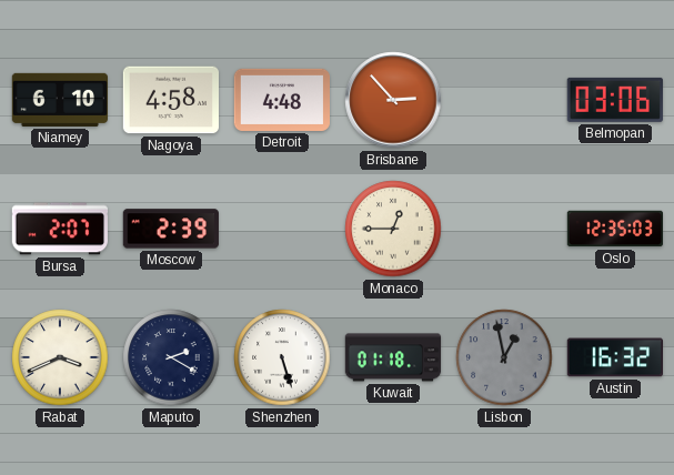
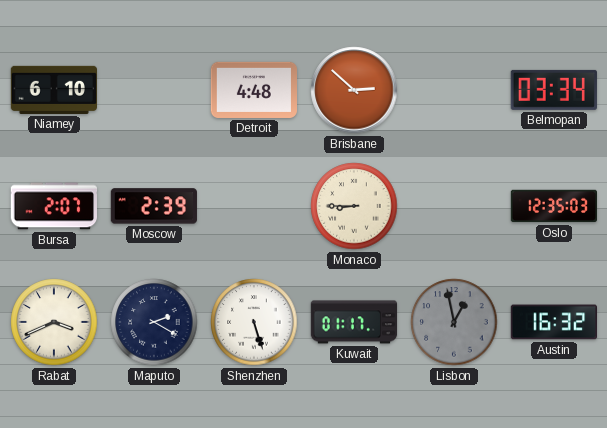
Nagoya: 4:58 -> none
Brisbane: 2:53 -> 2:52
Belmopan: 03:06 -> 03:34
Monaco: 12:45 -> 8:45
Kuwait: 01:18 -> 01:17
